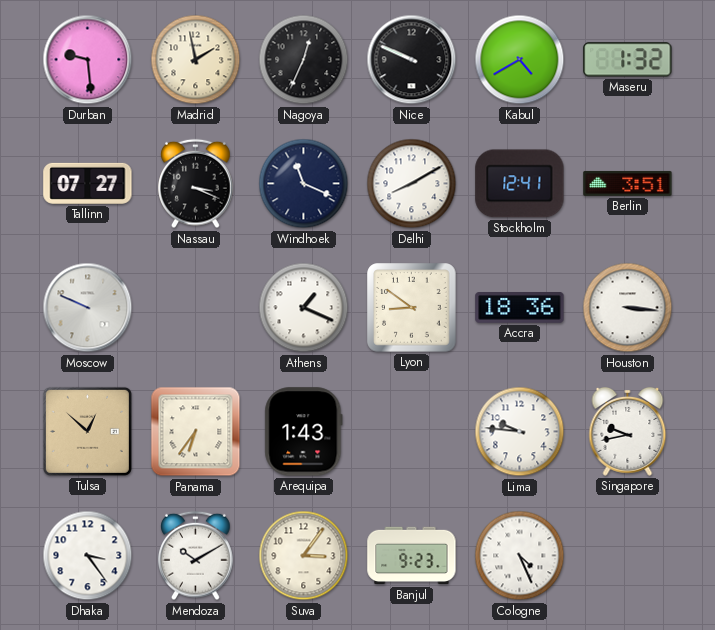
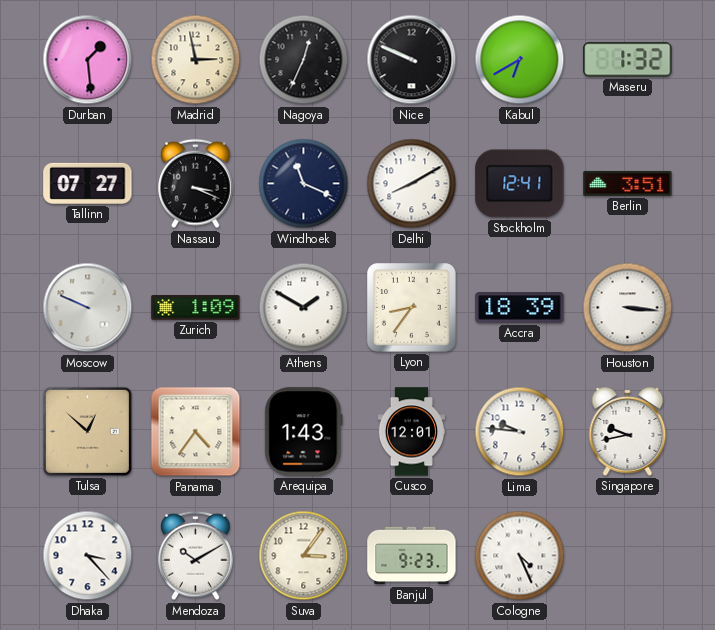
Durban: 9:29 -> 1:29
Madrid: 1:58 -> 2:58
Kabul: 4:40 -> 6:40
Zurich: none -> 1:09
Athens: 1:19 -> 1:50
Lyon: 8:51 -> 8:36
Accra: 18:36 -> 18:39
Panama: 6:36 -> 4:36
Cusco: none -> 12:01
Dhaka: 3:24 -> 3:23
